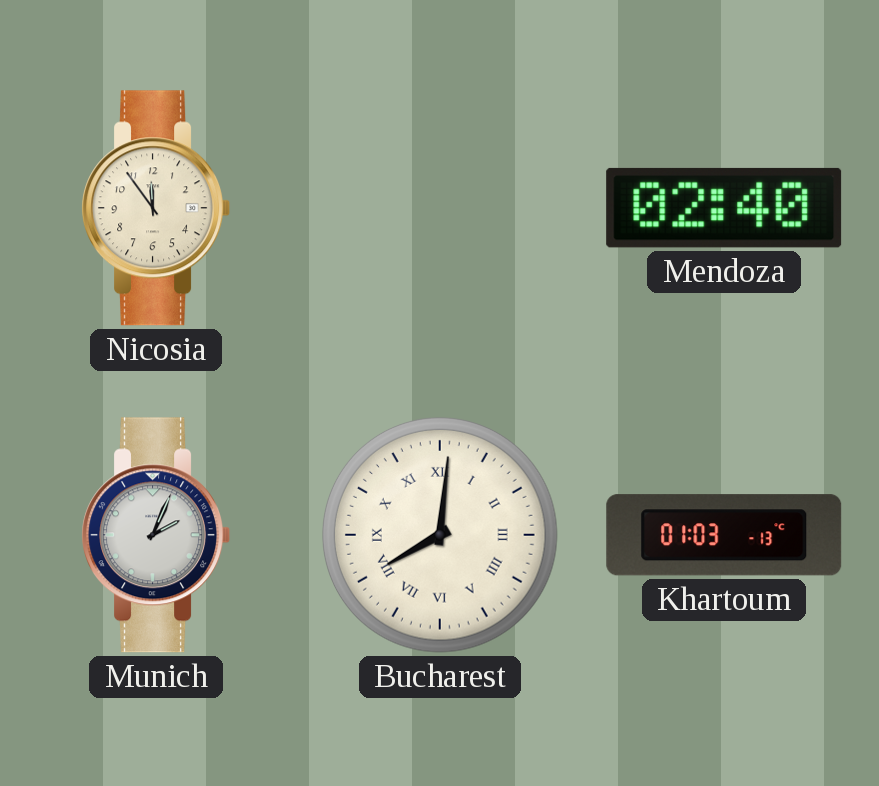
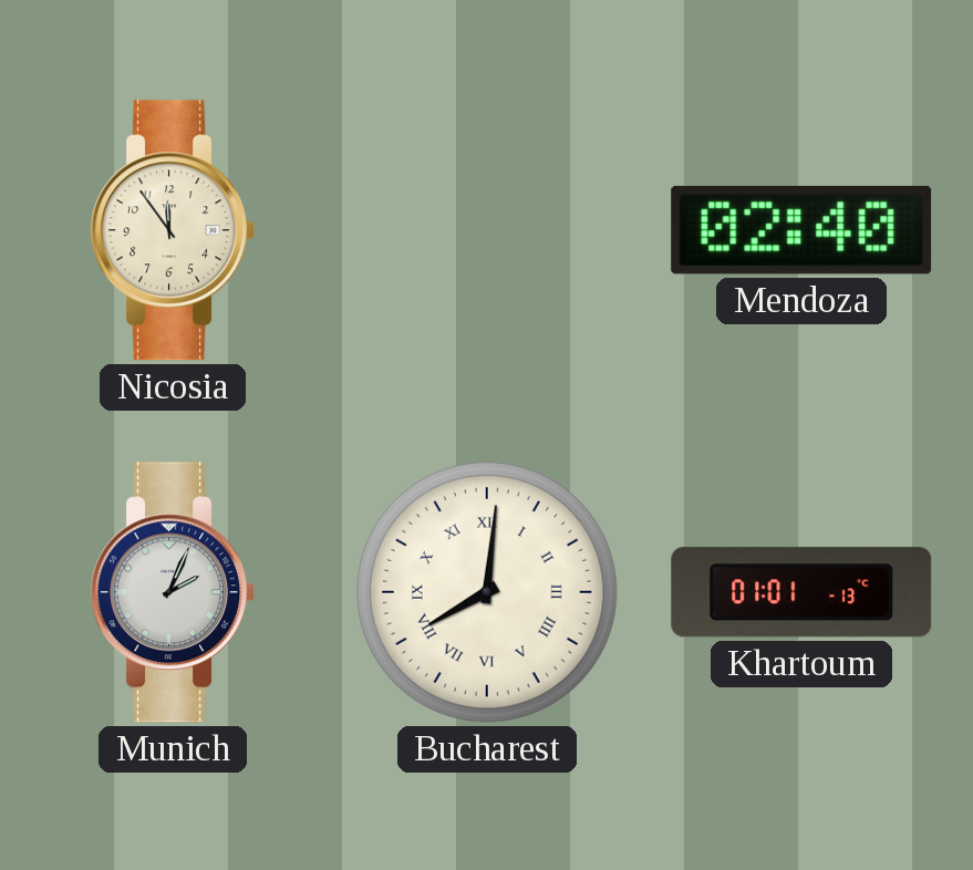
Khartoum: 01:03 -> 01:01
